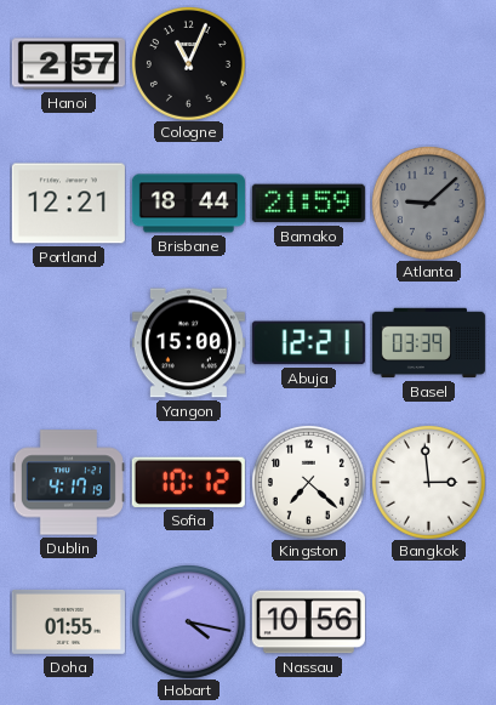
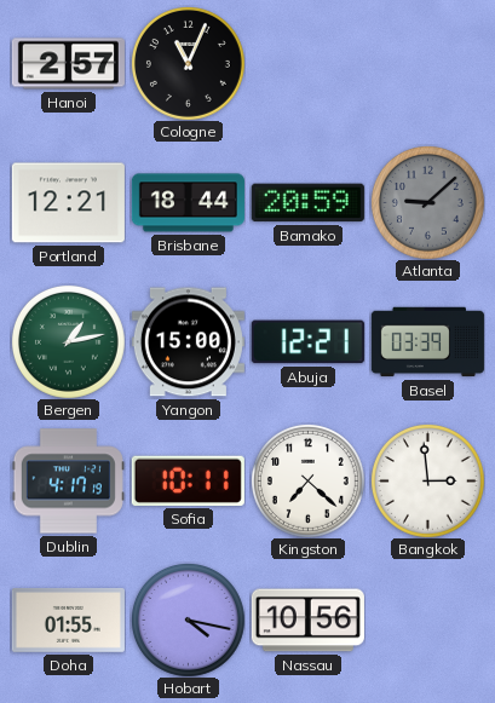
Bamako: 21:59 -> 20:59
Bergen: none -> 1:13
Sofia: 10:12 -> 10:11
